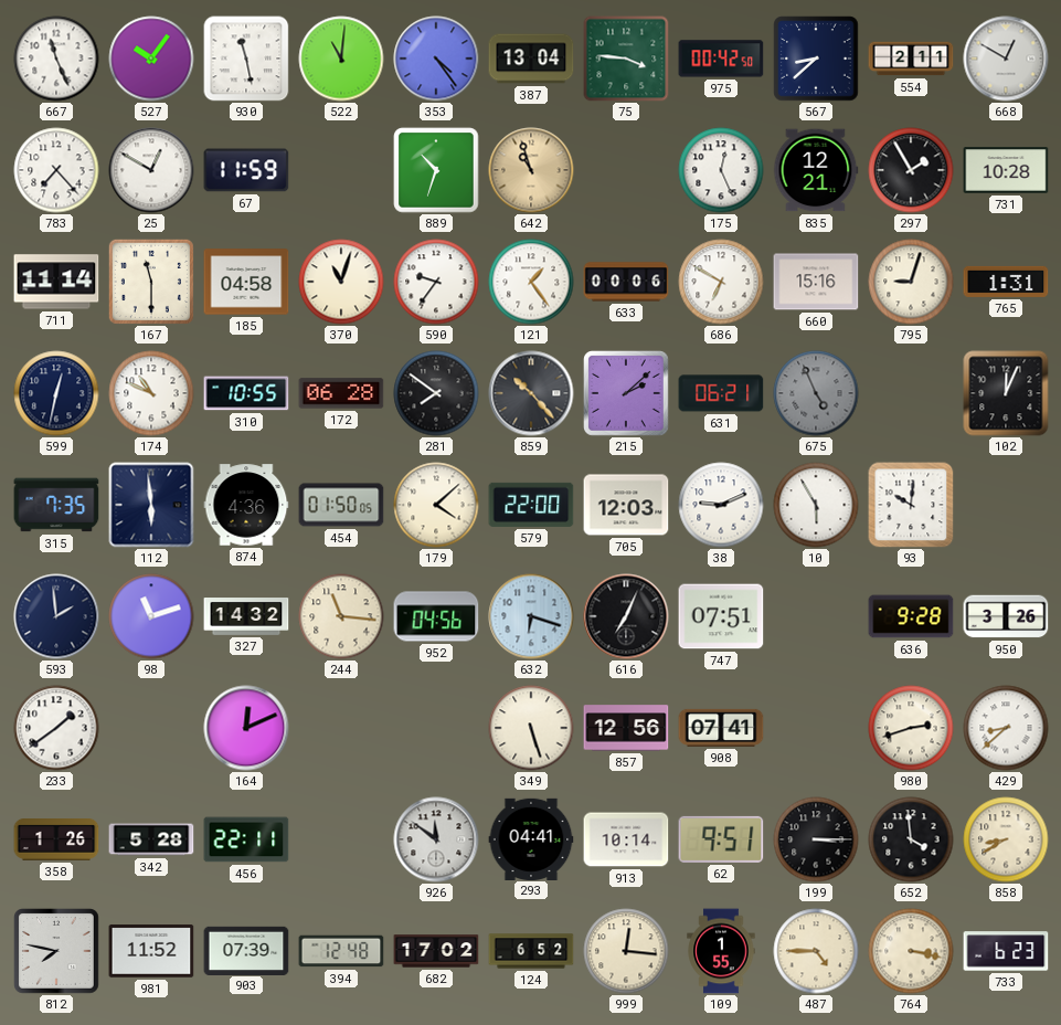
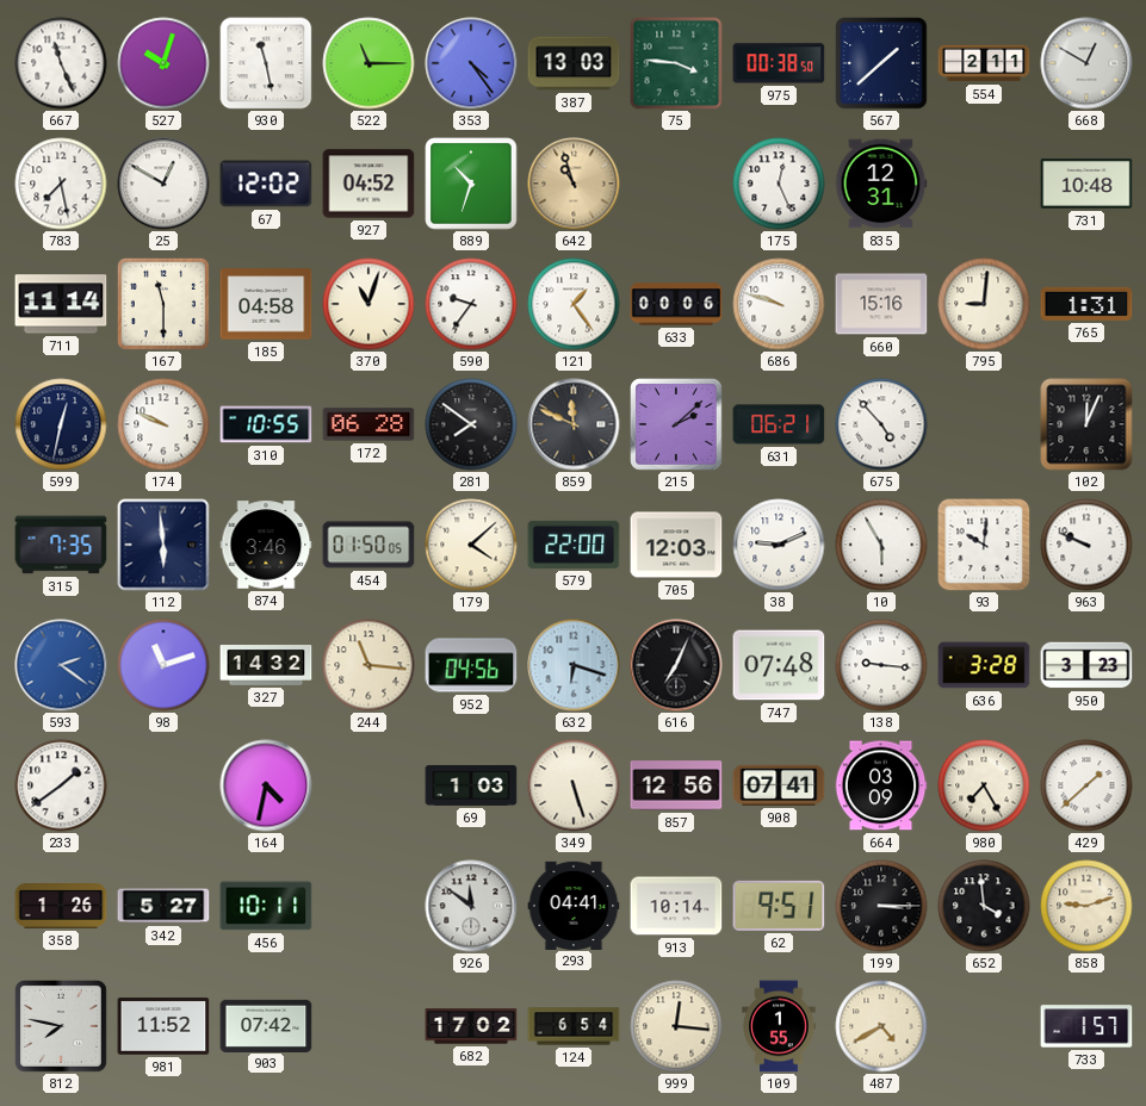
527: 10:06 -> 10:03
522: 11:01 -> 11:15
387: 13:04 -> 13:03
975: 00:42 -> 00:38
567: 8:38 -> 1:38
783: 7:23 -> 7:28
67: 11:59 -> 12:02
927: none -> 04:52
835: 12:21 -> 12:31
297: 1:55 -> none
731: 10:28 -> 10:48
686: 6:50 -> 9:48
795: 9:03 -> 9:01
174: 10:49 -> 9:49
859: 10:23 -> 11:49
675: 4:56 -> 4:53
675 dial: grey -> white
874: 4:36 -> 3:46
963: none -> 9:49
593: 1:59 -> 2:21
593 dial: navy -> blue
747: 07:51 -> 07:48
138: none -> 9:16
636: 9:28 -> 3:28
950: 3:26 -> 3:23
164: 12:11 -> 4:32
69: none -> 1:03
664: none -> 03:09
980: 2:42 -> 7:25
429: 8:38 -> 1:38
342: 5:28 -> 5:27
456: 22:11 -> 10:11
858: 8:40 -> 9:12
903: 07:39 -> 07:42
394: 12:48 -> none
124: 6:52 -> 6:54
487: 4:45 -> 4:40
764: 3:17 -> none
733: 6:23 -> 1:57
